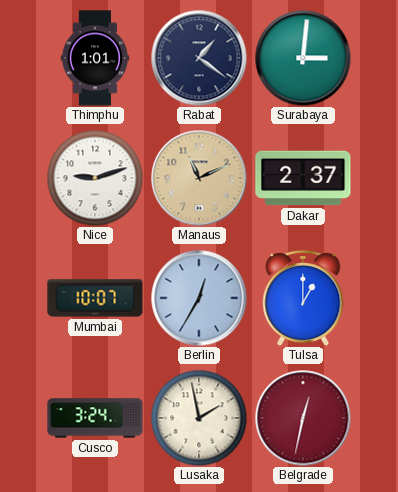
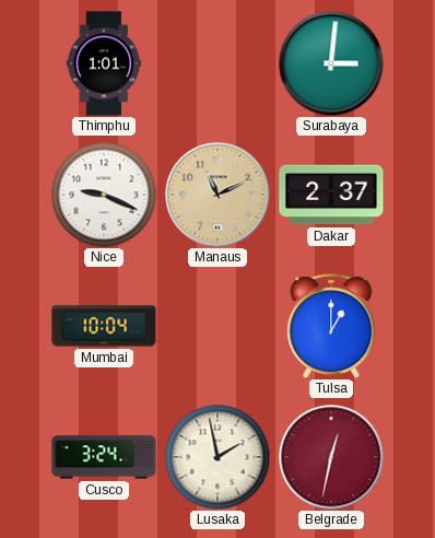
Rabat: 1:21 -> none
Nice: 9:12 -> 9:19
Mumbai: 10:07 -> 10:04
Berlin: 12:35 -> none
